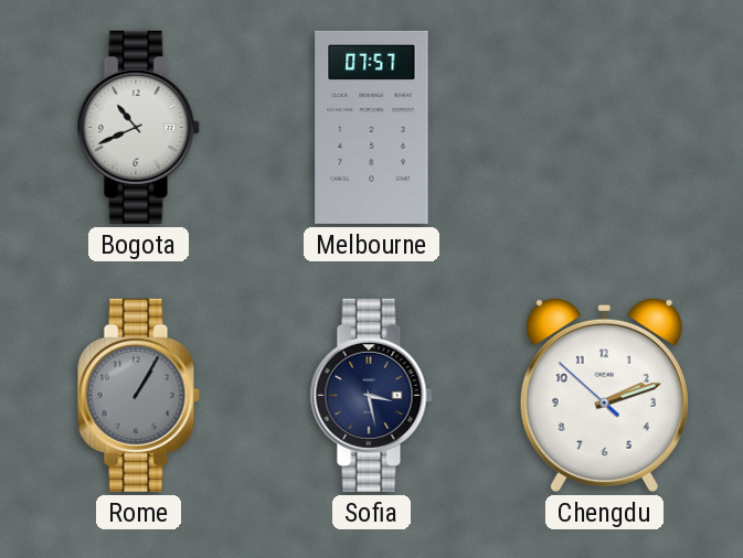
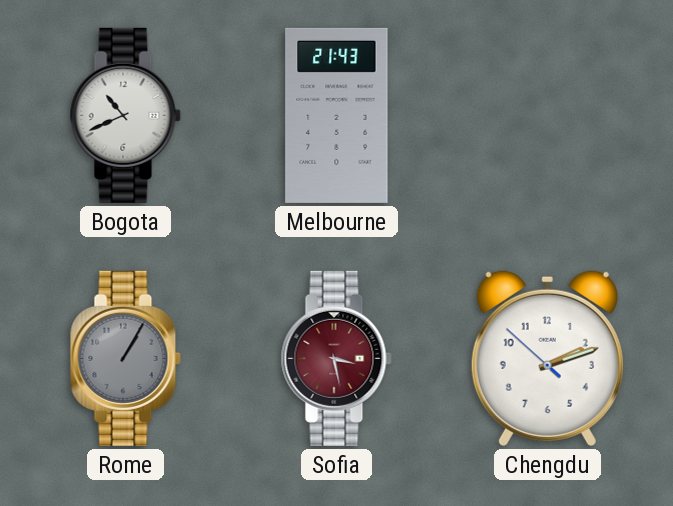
Melbourne: 07:57 -> 21:43
Sofia dial: navy -> burgundy
